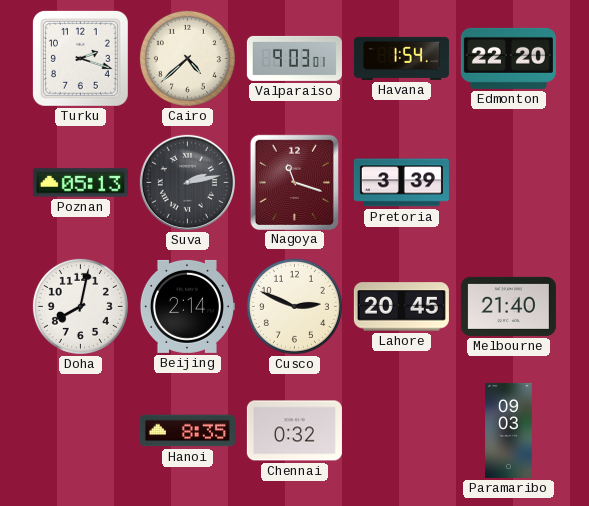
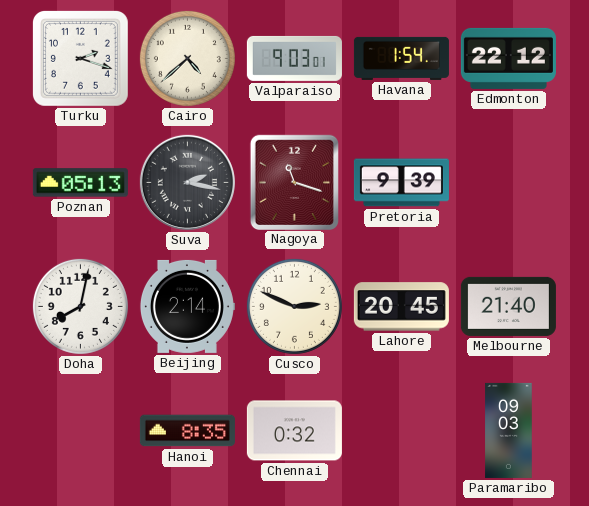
Edmonton: 22:20 -> 22:12
Suva: 2:13 -> 2:17
Pretoria: 3:39 -> 9:39
